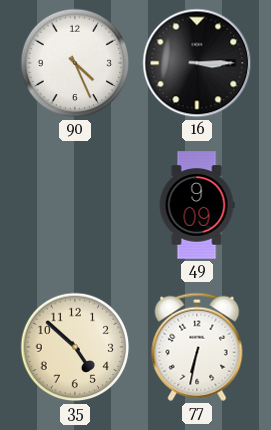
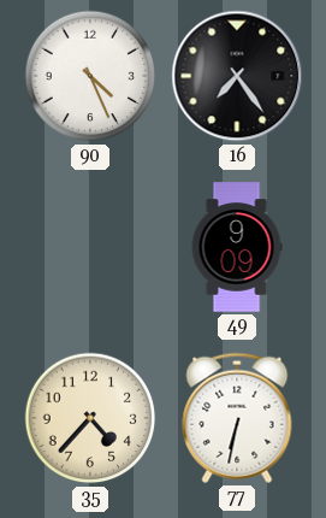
16: 3:15 -> 7:24
35: 4:52 -> 4:37
